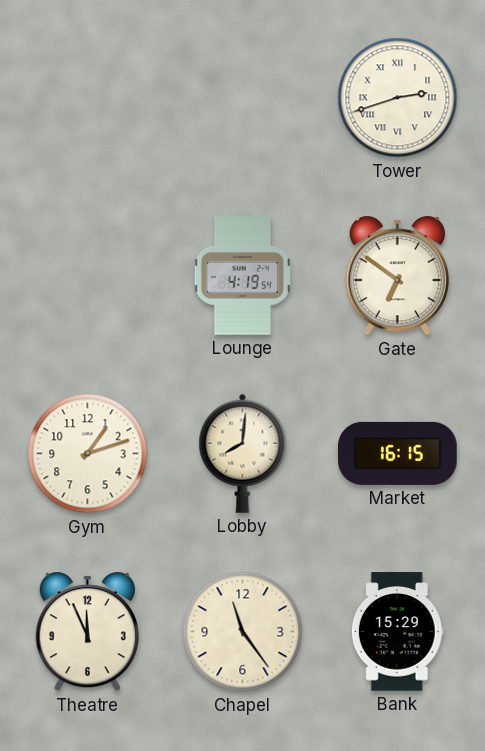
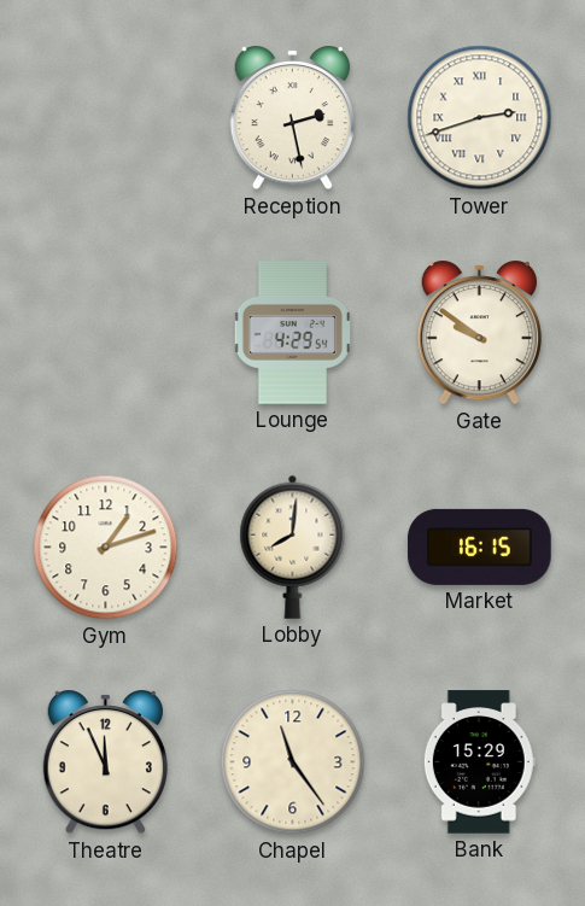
Reception: none -> 2:28
Lounge: 4:19 -> 4:29
Gate: 6:51 -> 9:51
